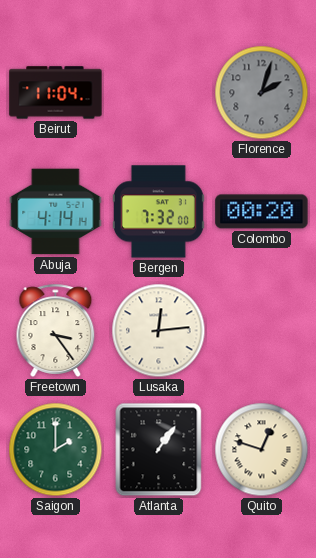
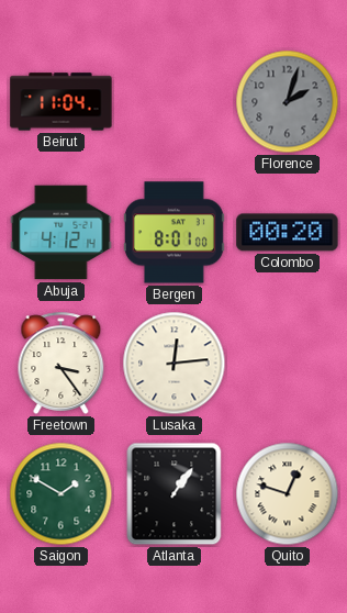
Abuja: 4:14 -> 4:12
Bergen: 7:32 -> 8:01
Saigon: 2:00 -> 1:50
